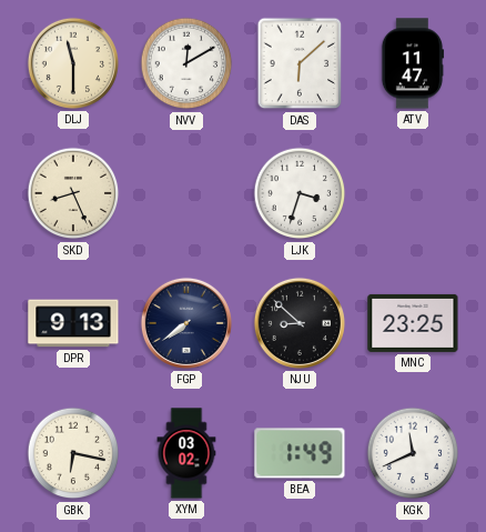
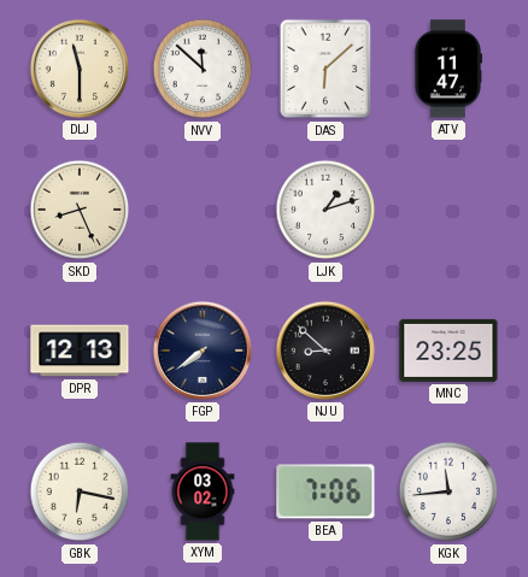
NVV: 12:10 -> 11:52
LJK: 3:33 -> 1:12
DPR: 9:13 -> 12:13
BEA: 1:49 -> 7:06
KGK: 11:41 -> 11:44
